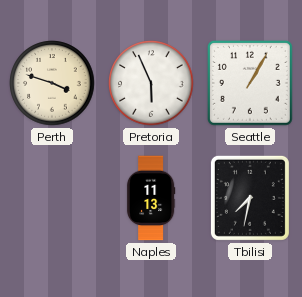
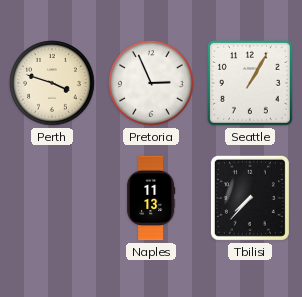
Pretoria: 5:56 -> 2:56
Tbilisi: 7:32 -> 7:37
